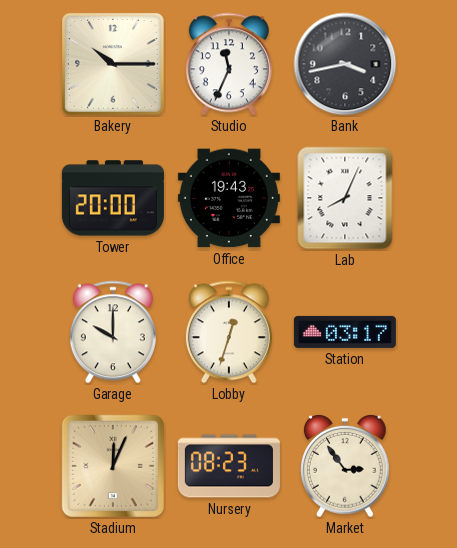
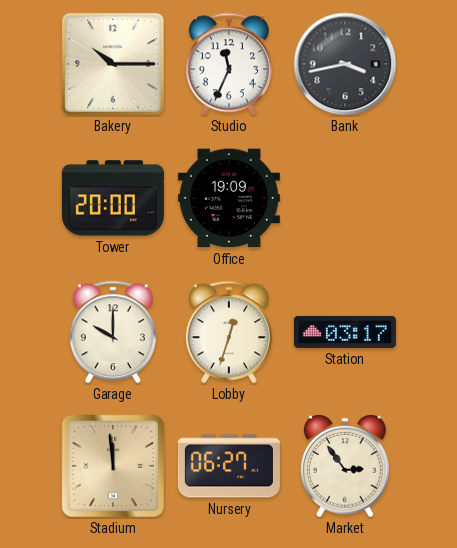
Office: 19:43 -> 19:09
Lab: 8:04 -> none
Stadium: 12:04 -> 11:59
Nursery: 08:23 -> 06:27
